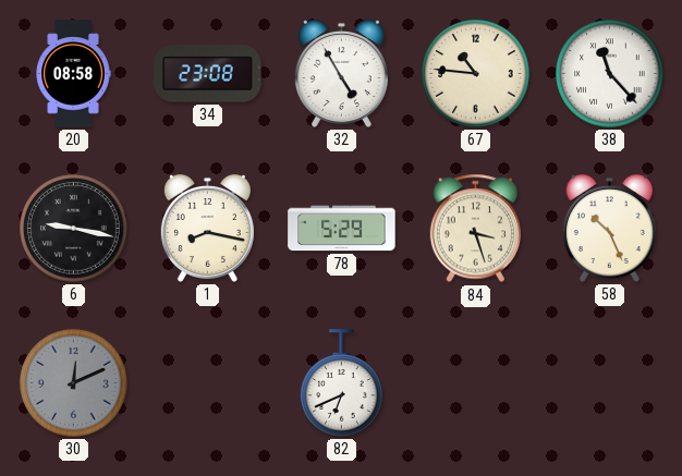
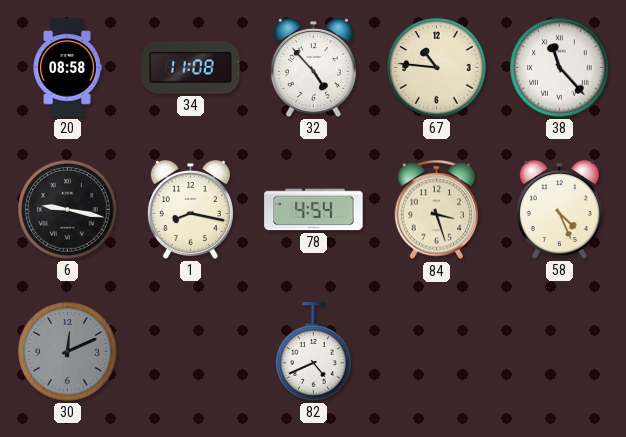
34: 23:08 -> 11:08
32: 4:55 -> 4:53
78: 5:29 -> 4:54
58: 10:26 -> 4:26
82: 6:41 -> 4:41
